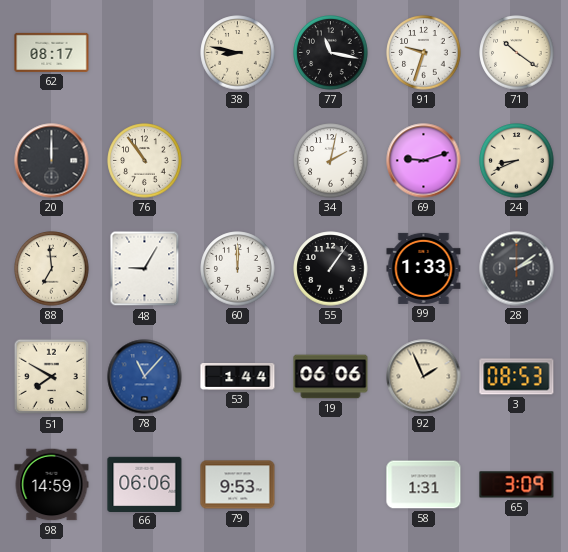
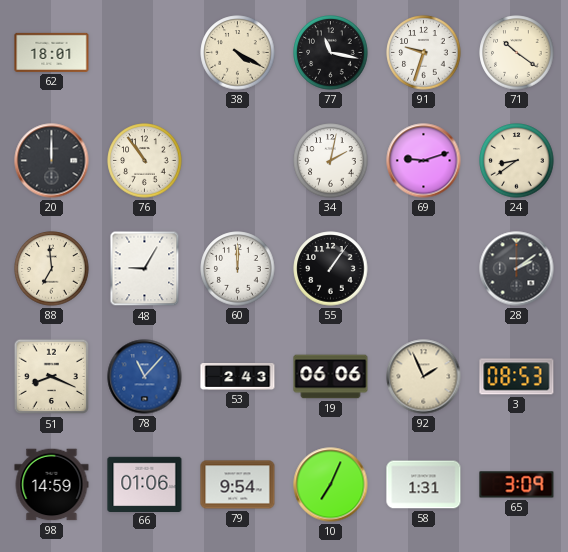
62: 08:17 -> 18:01
38: 8:47 -> 4:20
24: 8:41 -> 8:39
99: 1:33 -> none
51: 7:50 -> 8:19
53: 1:44 -> 2:43
66: 06:06 -> 01:06
79: 9:53 -> 9:54
10: none -> 7:04
